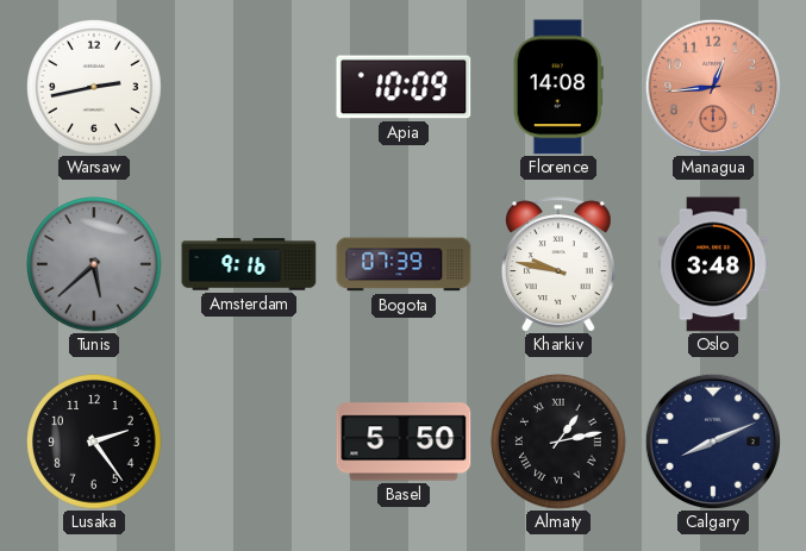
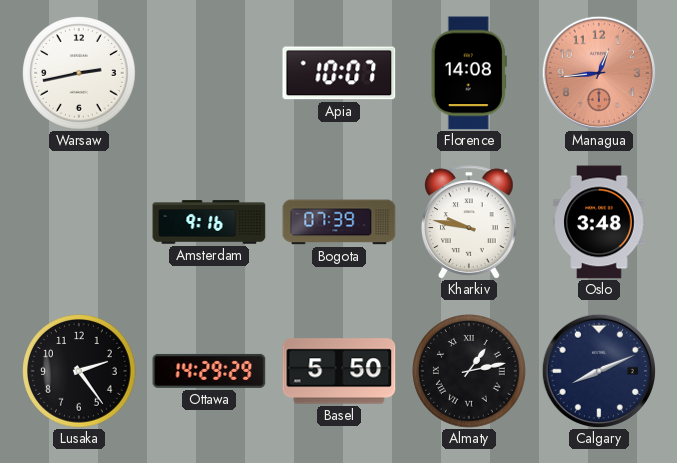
Apia: 10:09 -> 10:07
Tunis: 5:38 -> none
Ottawa: none -> 14:29
